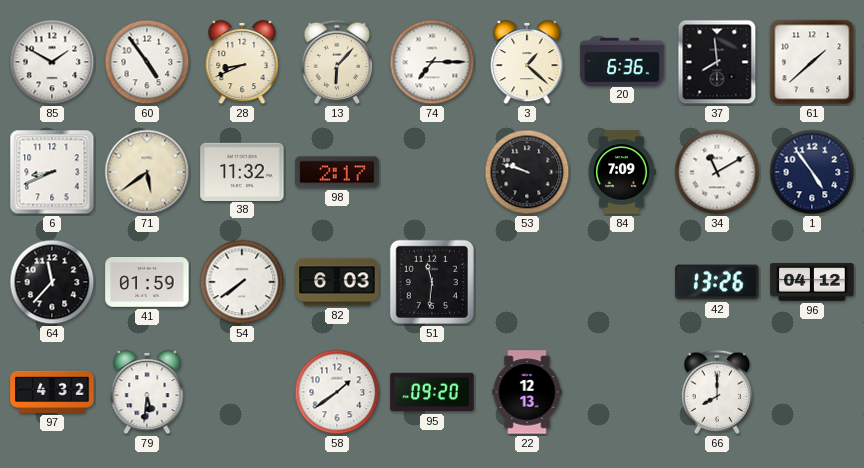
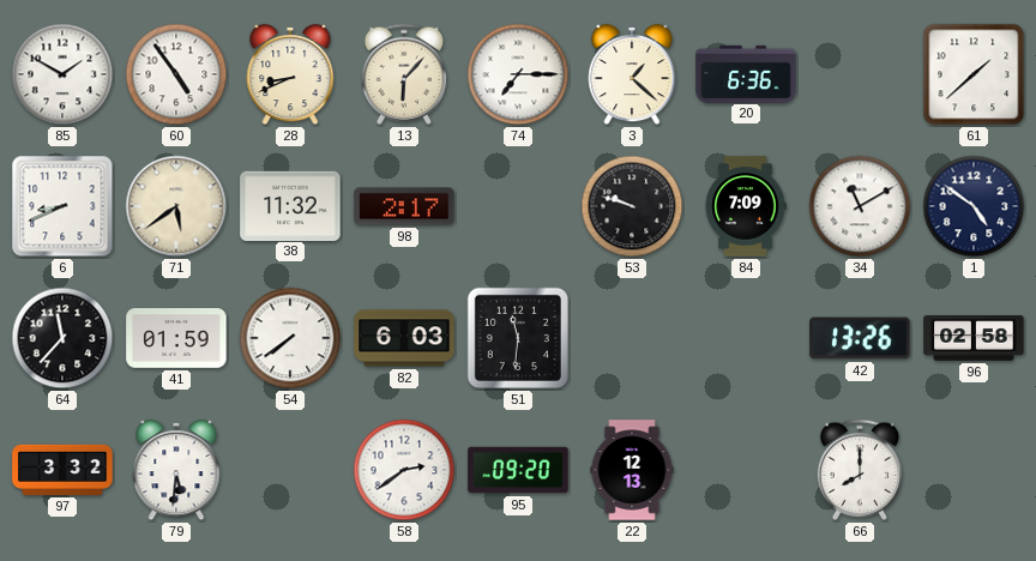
37: 7:59 -> none
1: 4:54 -> 4:51
96: 04:12 -> 02:58
97: 4:32 -> 3:32
58: 1:39 -> 2:39
